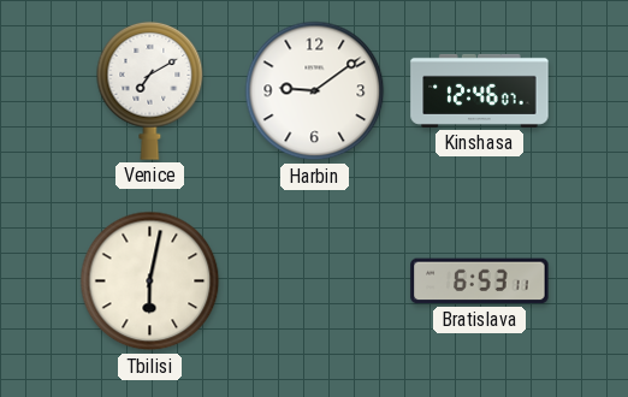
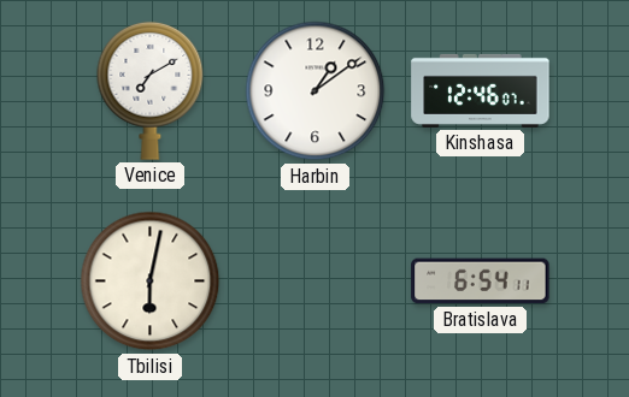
Harbin: 9:09 -> 1:09
Bratislava: 6:53 -> 6:54
